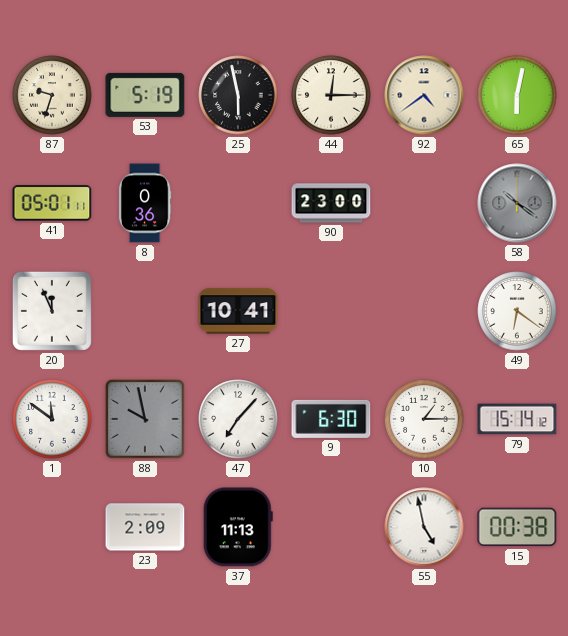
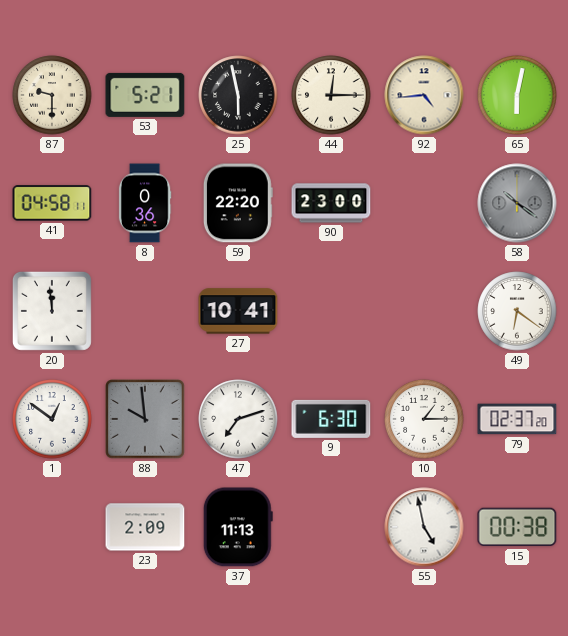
87: 9:33 -> 9:30
53: 5:19 -> 5:21
92: 4:39 -> 4:44
41: 05:01 -> 04:58
59: none -> 22:20
20: 11:56 -> 11:59
1: 11:51 -> 12:51
88: 9:58 -> 9:59
47: 7:07 -> 7:12
79: 15:14 -> 02:37
